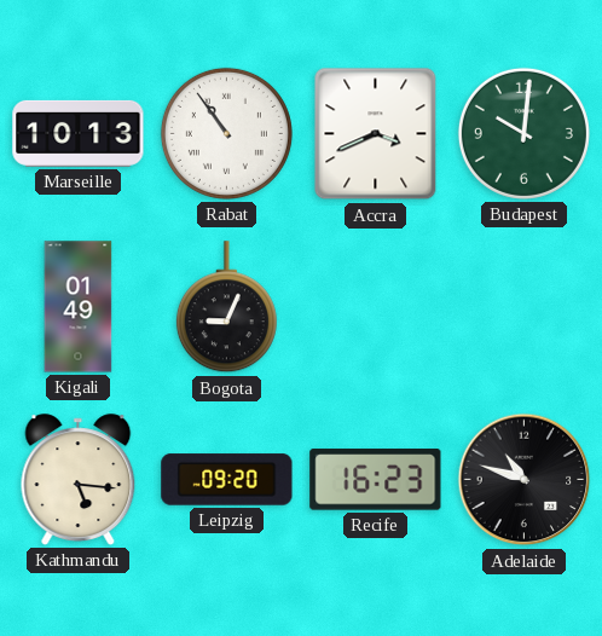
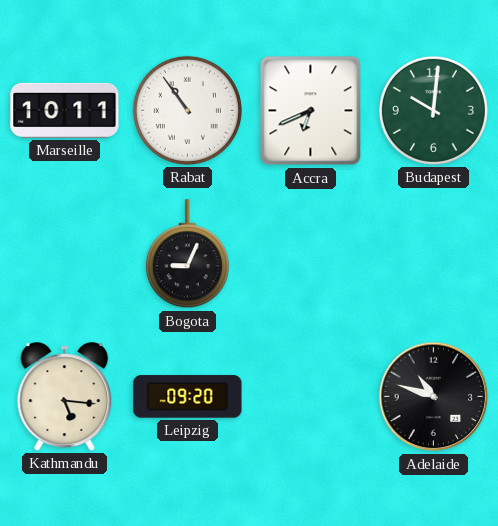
Marseille: 10:13 -> 10:11
Accra: 3:41 -> 6:41
Kigali: 01:49 -> none
Recife: 16:23 -> none
